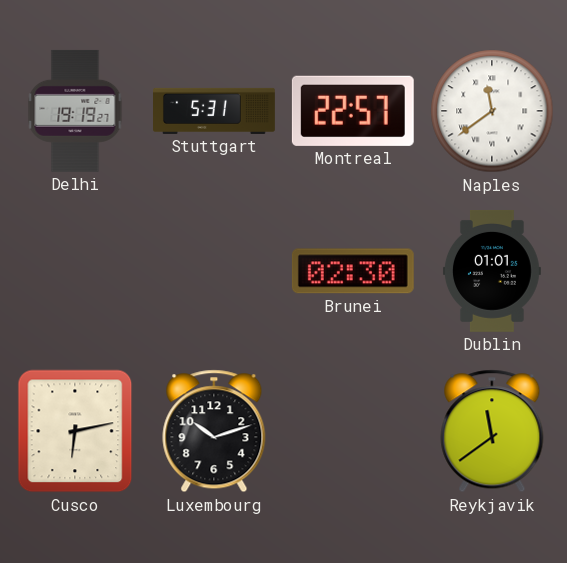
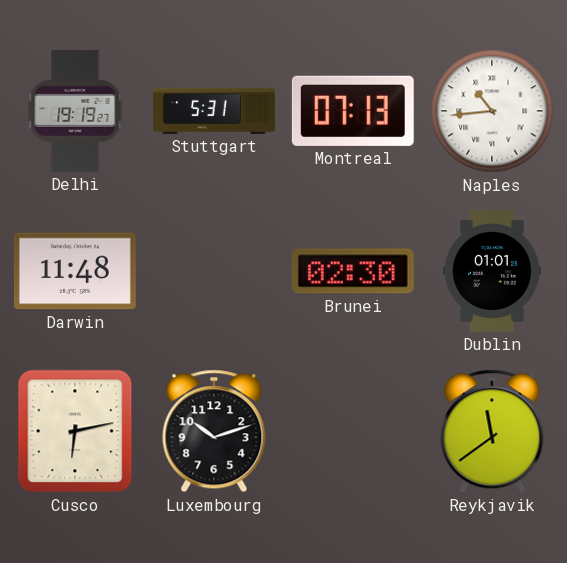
Montreal: 22:57 -> 07:13
Naples: 11:39 -> 10:44
Darwin: none -> 11:48
